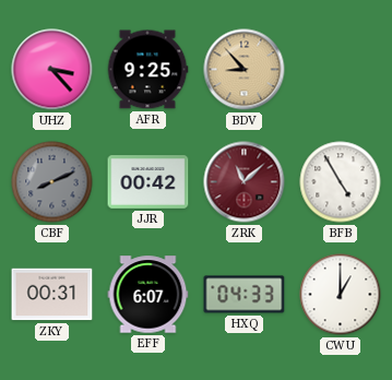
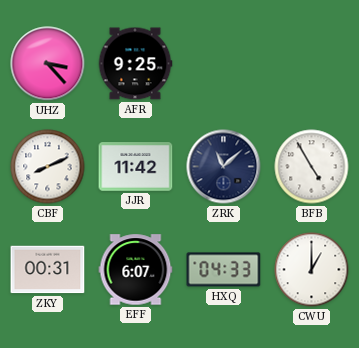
BDV: 8:53 -> none
CBF dial: grey -> white
JJR: 00:42 -> 11:42
ZRK dial: burgundy -> navy
